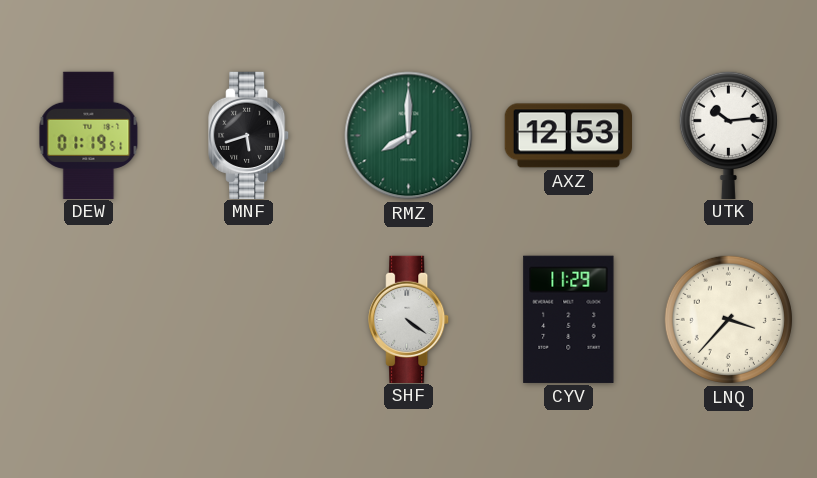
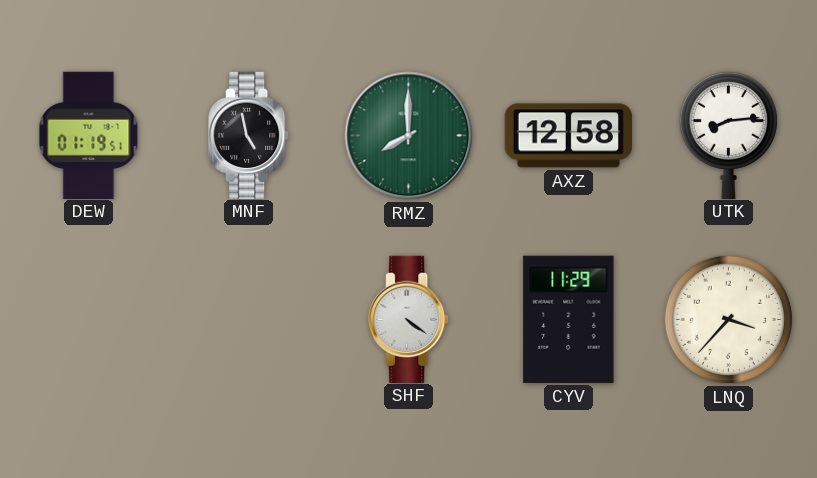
MNF: 5:42 -> 4:58
AXZ: 12:53 -> 12:58
UTK: 10:14 -> 8:14
